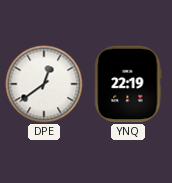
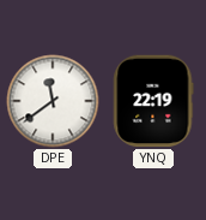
DPE: 12:39 -> 11:39
